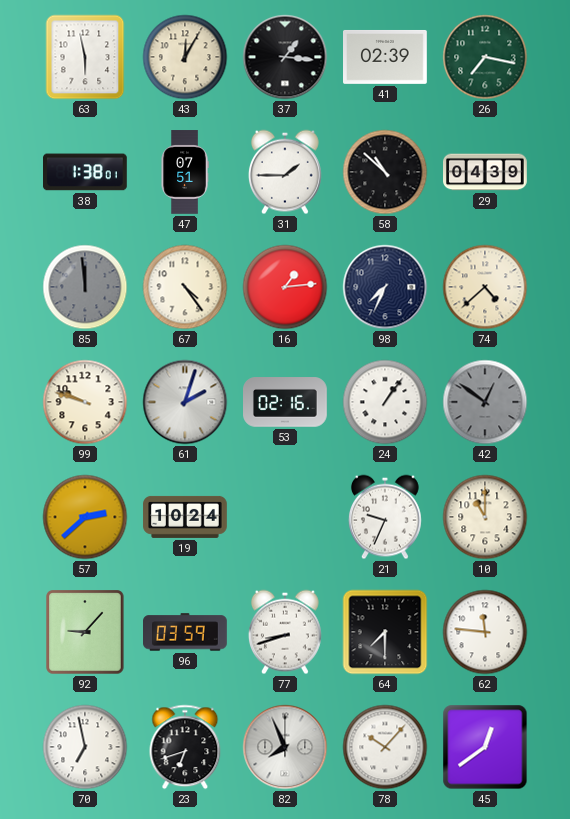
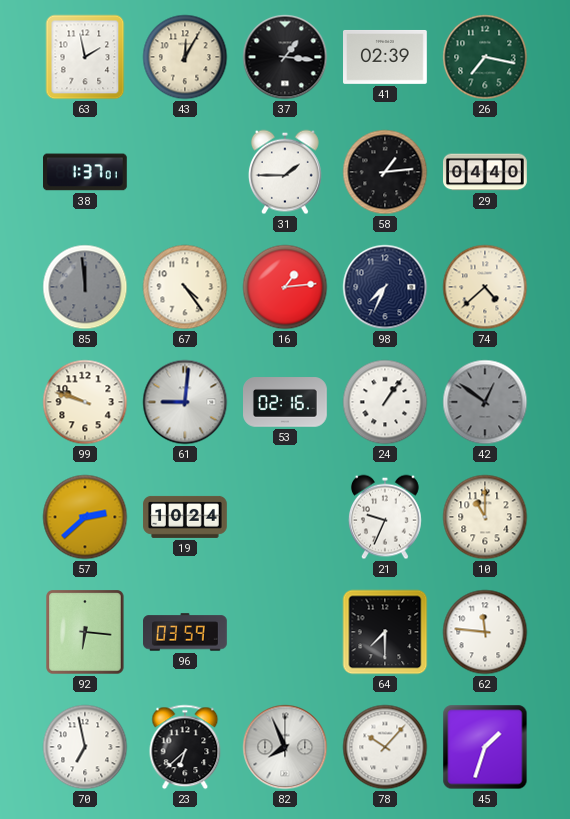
63: 5:58 -> 1:58
38: 1:38 -> 1:37
47: 07:51 -> none
58: 10:52 -> 1:14
29: 04:39 -> 04:40
61: 2:03 -> 9:01
92: 9:07 -> 6:16
77: 8:42 -> none
23: 6:42 -> 6:38
45: 12:39 -> 1:33
